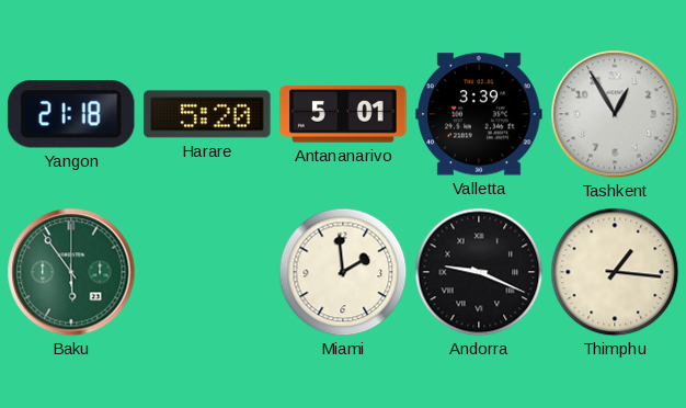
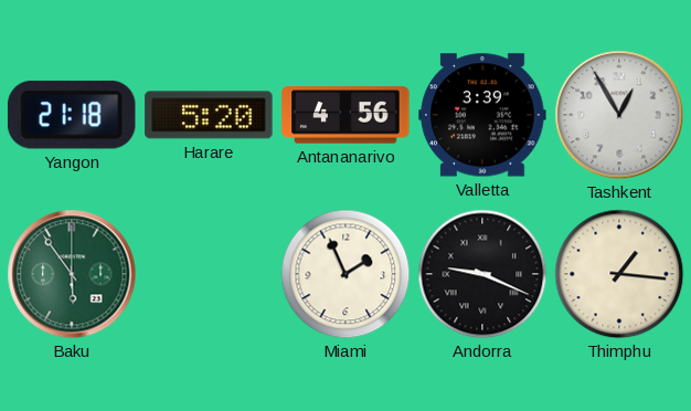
Antananarivo: 5:01 -> 4:56
Miami: 1:59 -> 1:56
